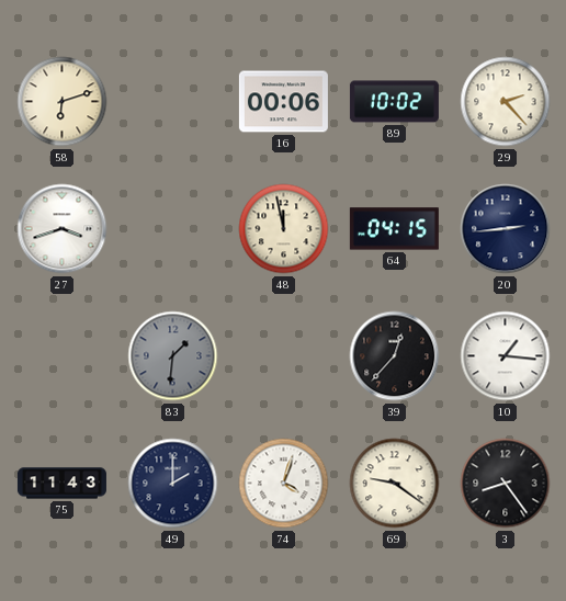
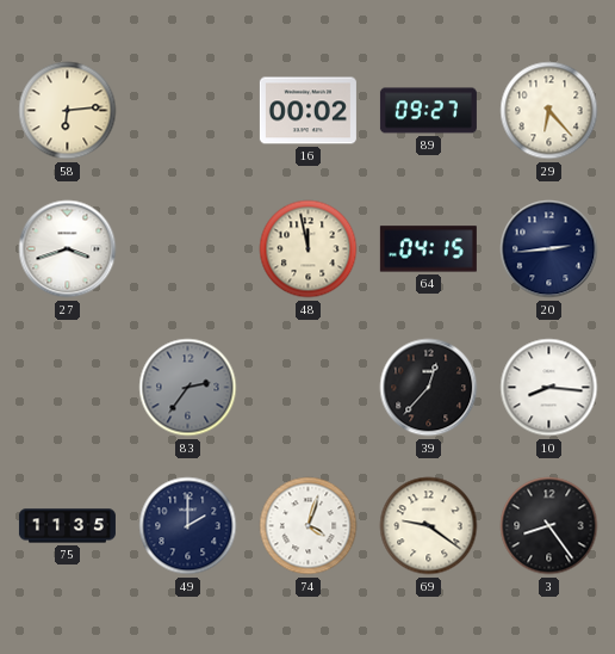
58: 6:12 -> 6:14
16: 00:06 -> 00:02
89: 10:02 -> 09:27
29: 2:23 -> 6:23
83: 1:31 -> 2:36
10: 1:16 -> 8:16
75: 11:43 -> 11:35
